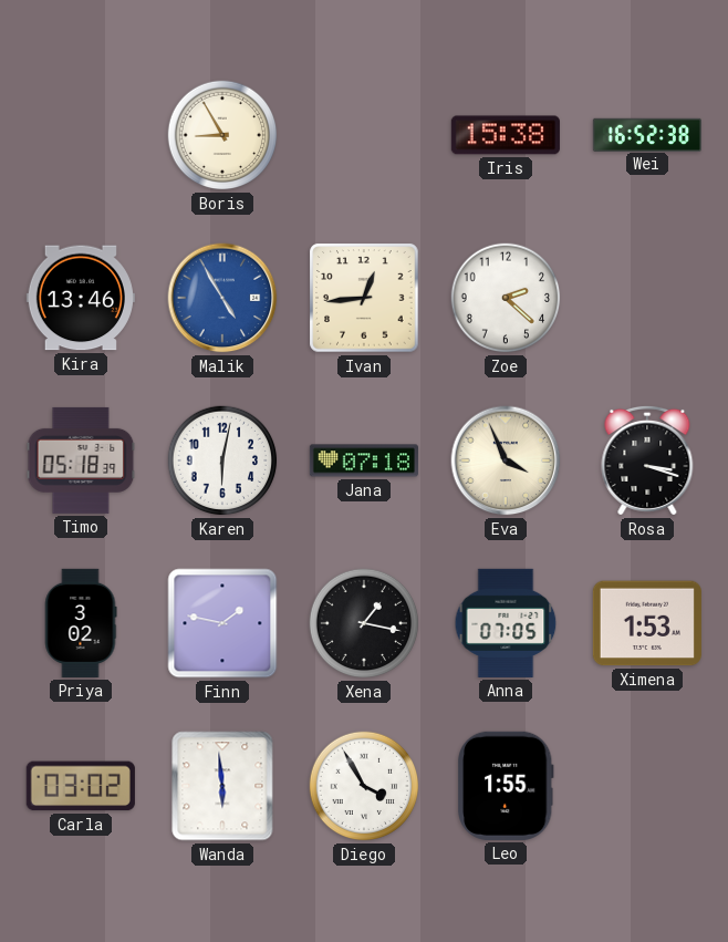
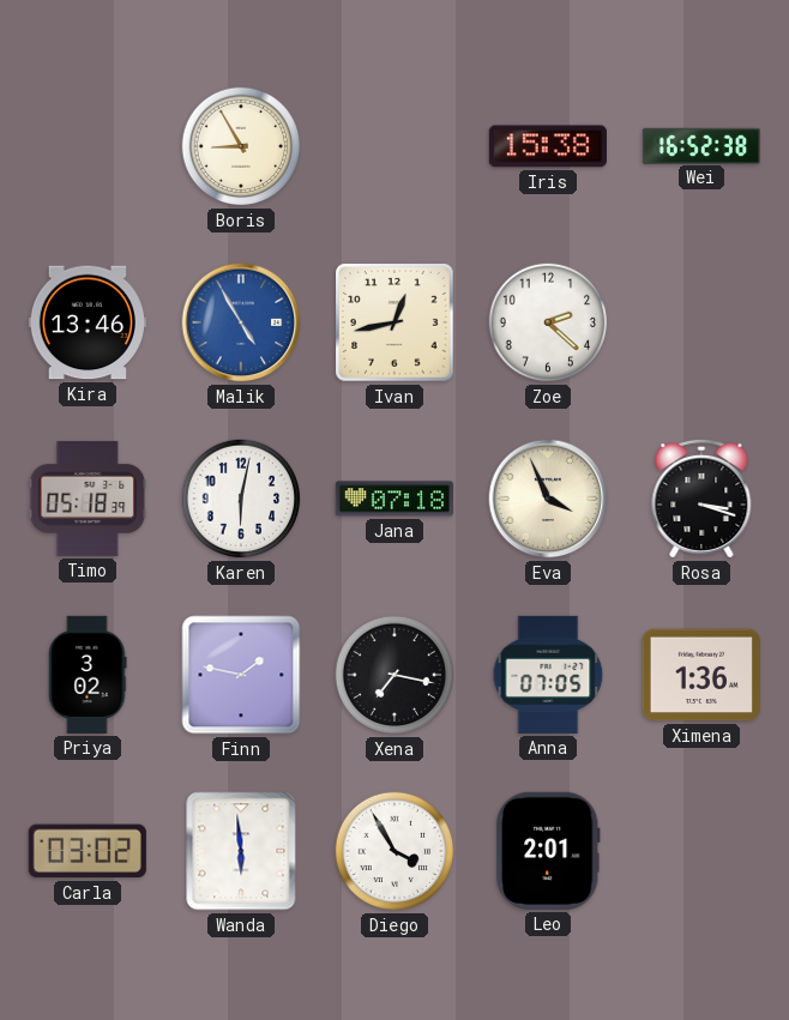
Ivan: 12:44 -> 12:43
Xena: 1:17 -> 7:17
Ximena: 1:53 -> 1:36
Leo: 1:55 -> 2:01
